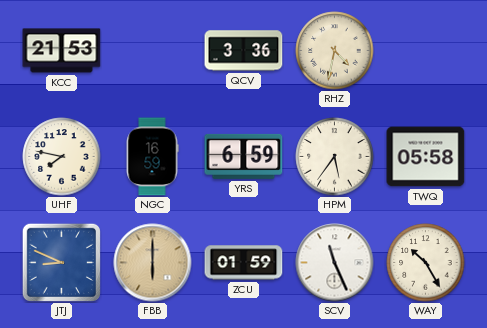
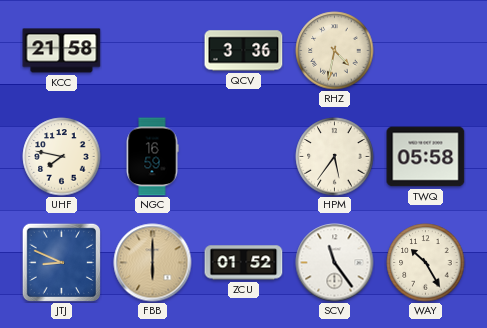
KCC: 21:53 -> 21:58
YRS: 6:59 -> none
ZCU: 01:59 -> 01:52
SCV: 11:26 -> 11:24
